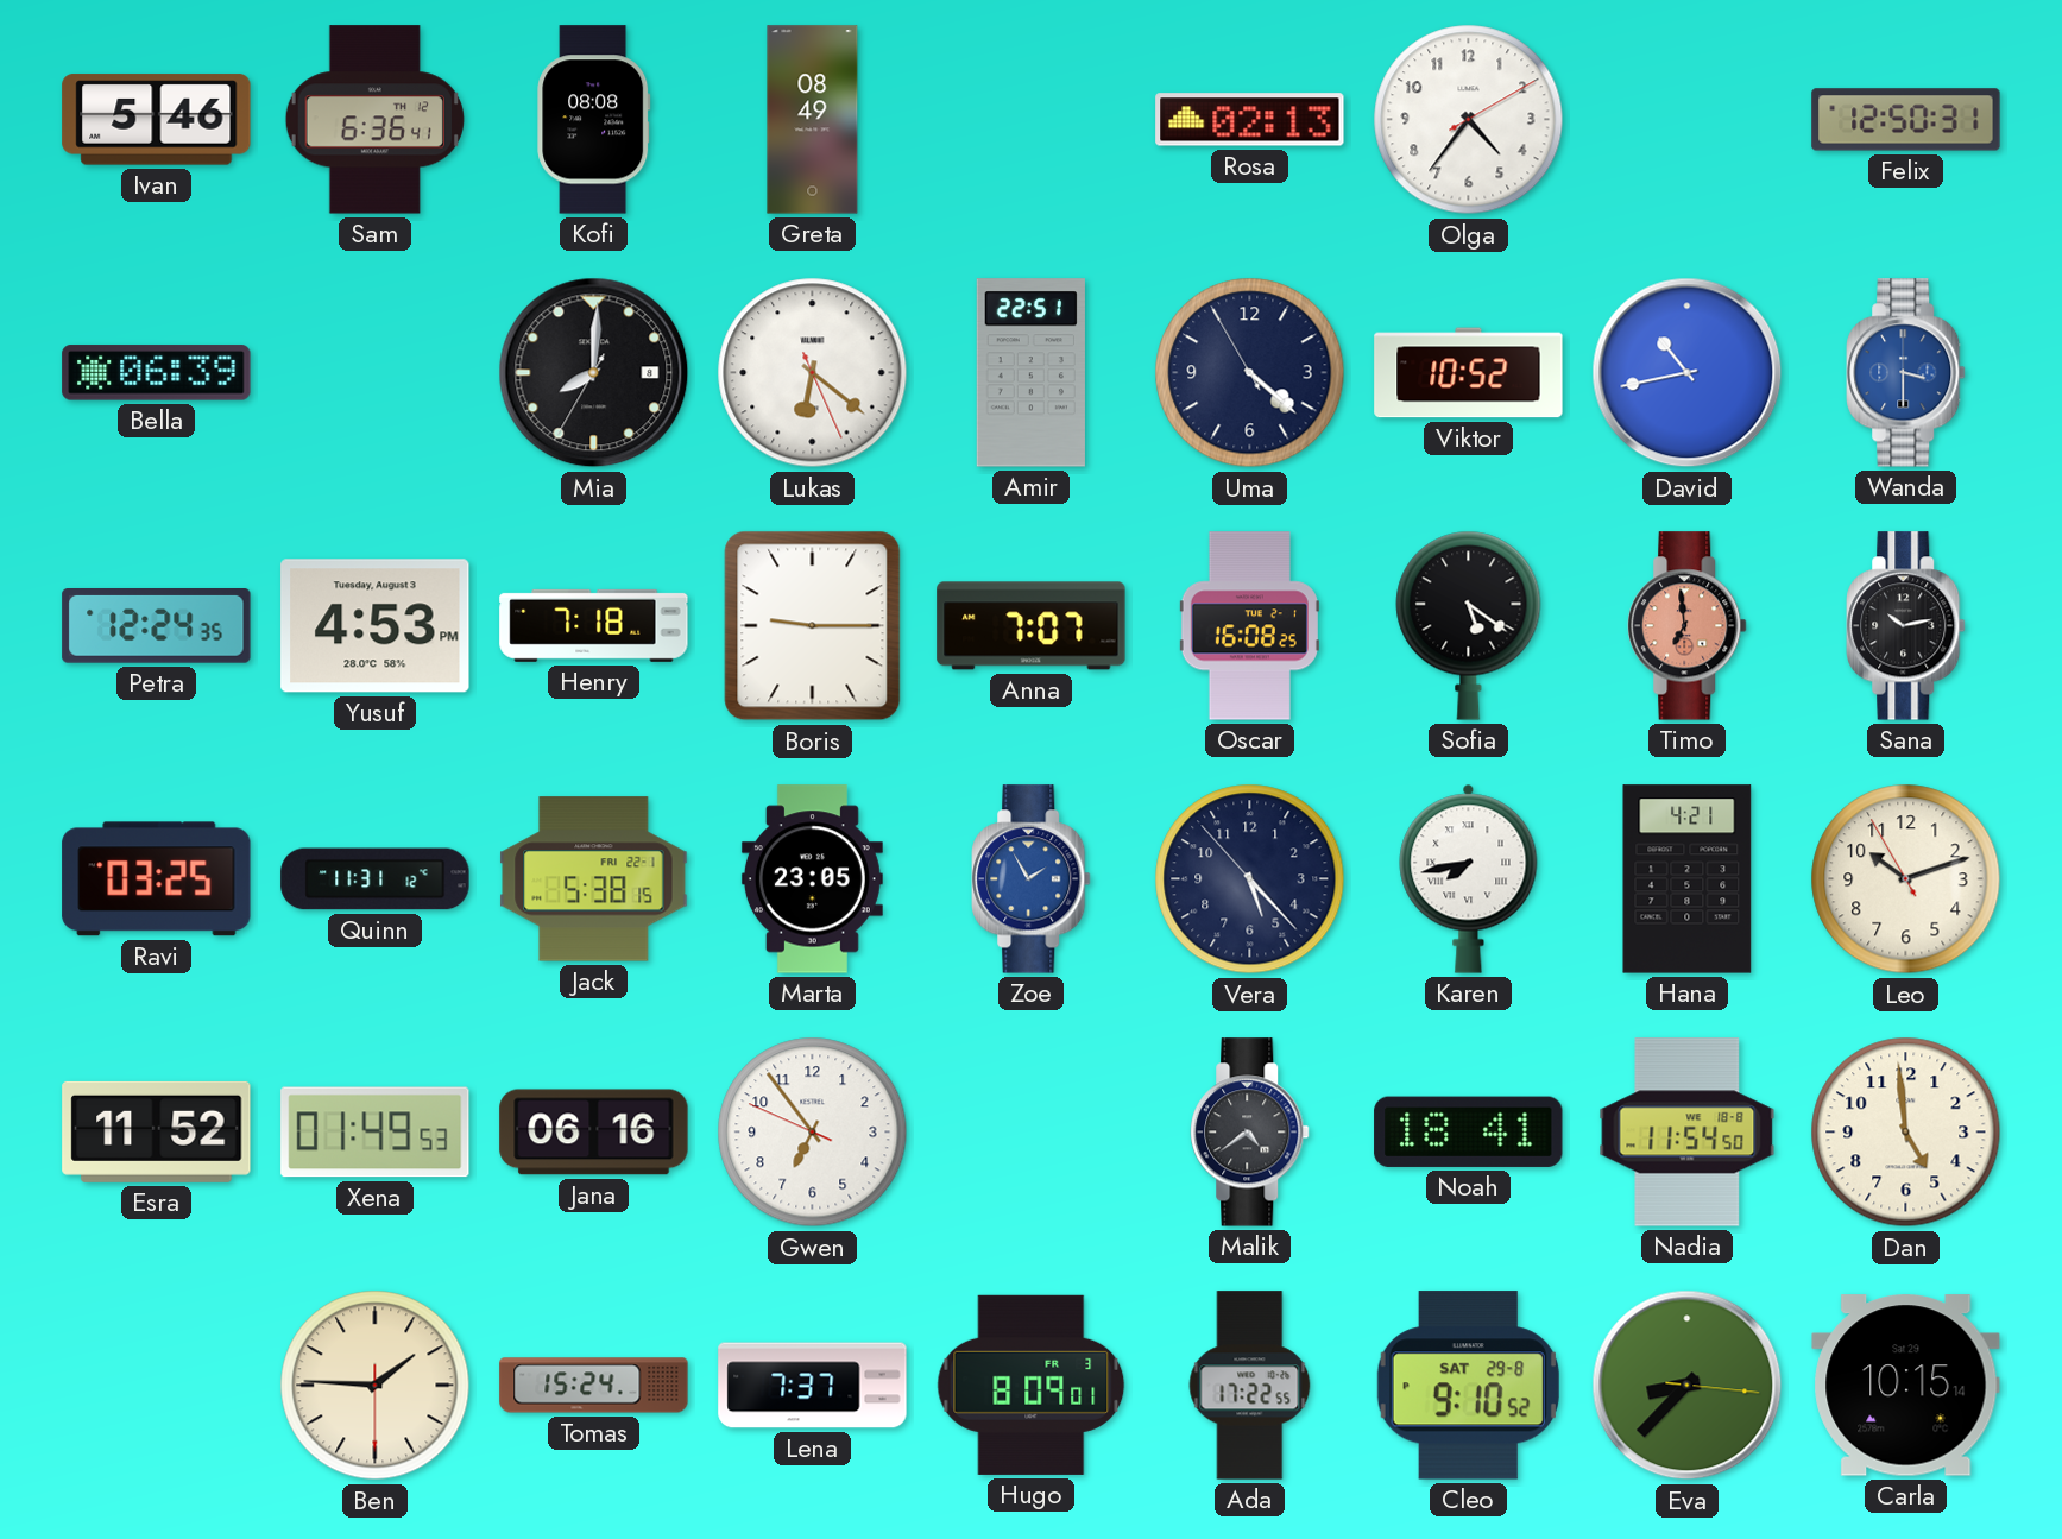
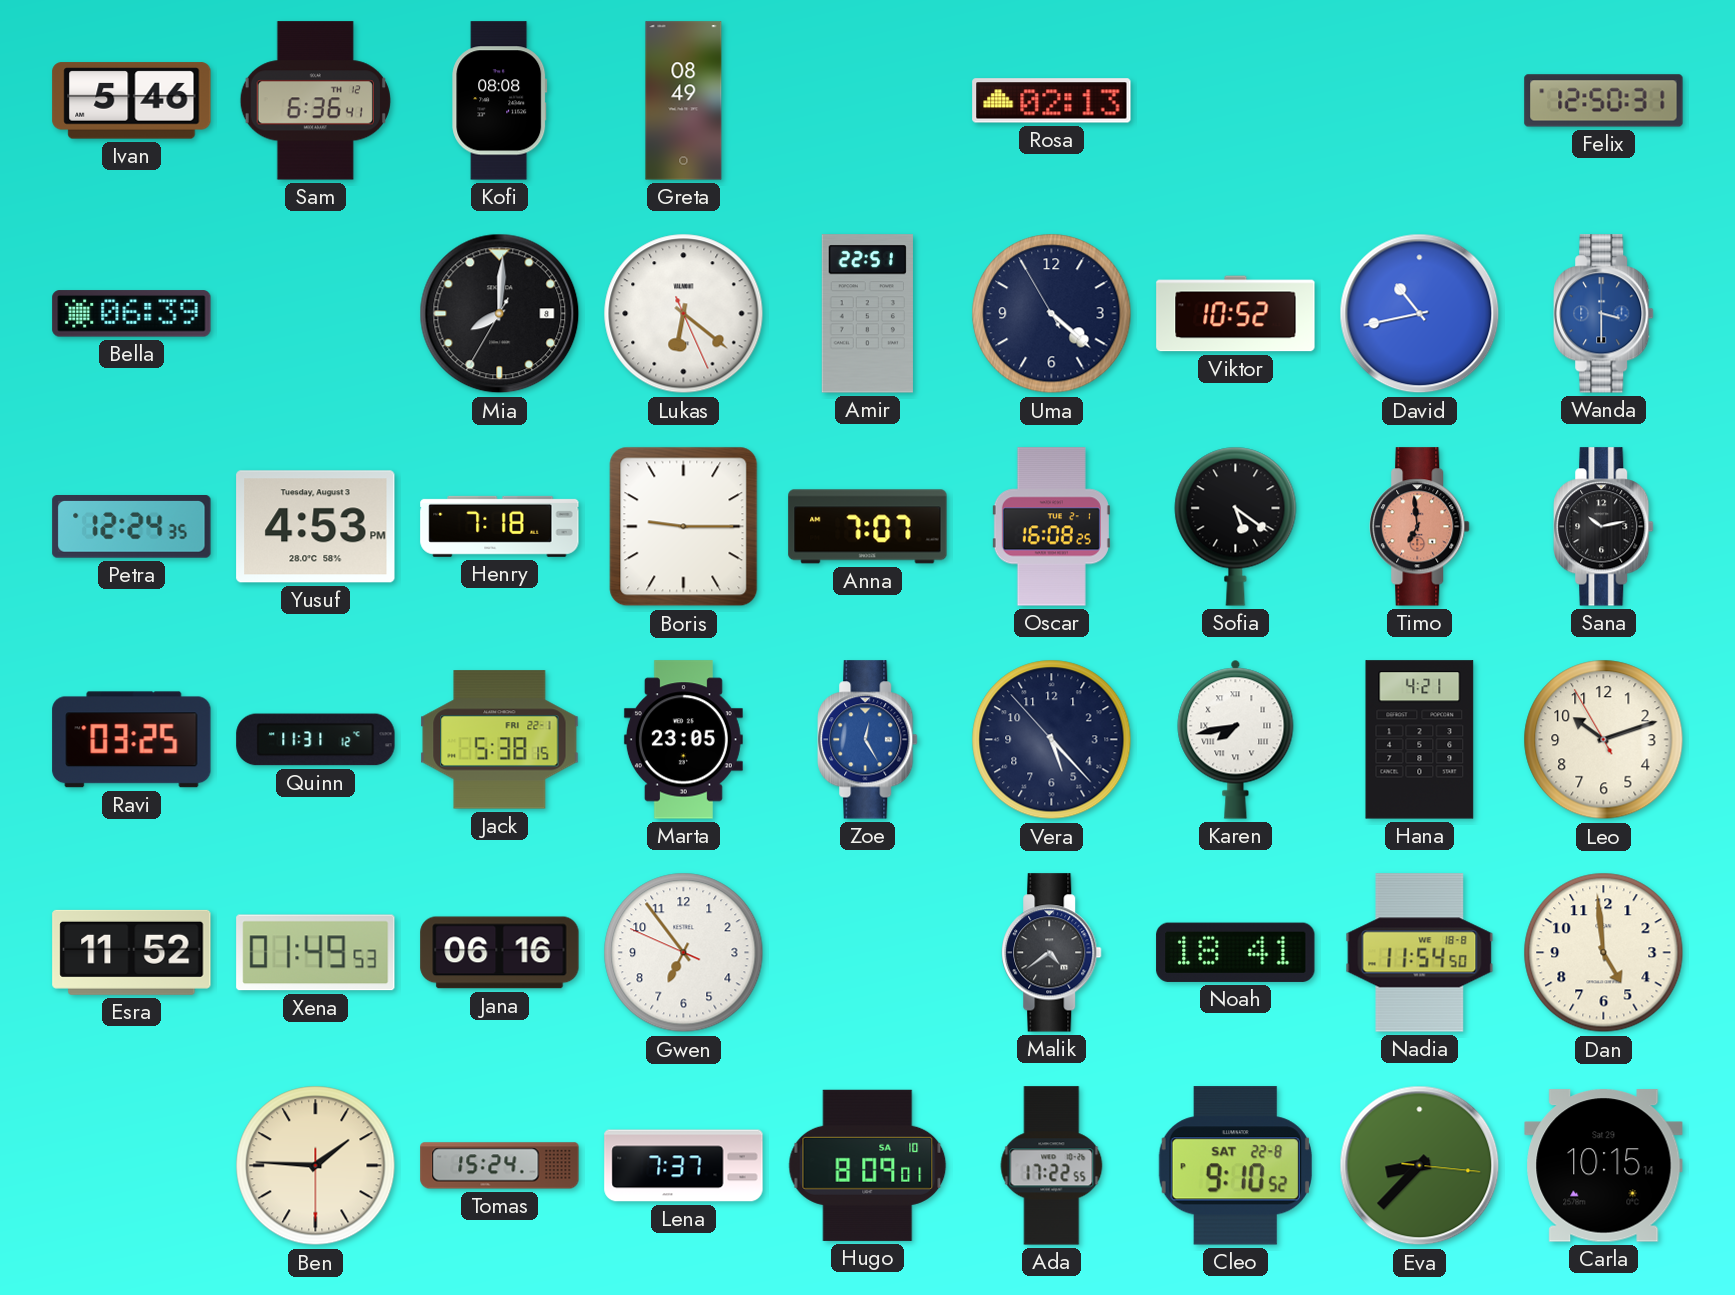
Olga: 4:36 -> none
Zoe: 1:55 -> 12:25
Hugo date: FR 3 -> SA 10
Cleo date: SAT 29-8 -> SAT 22-8
